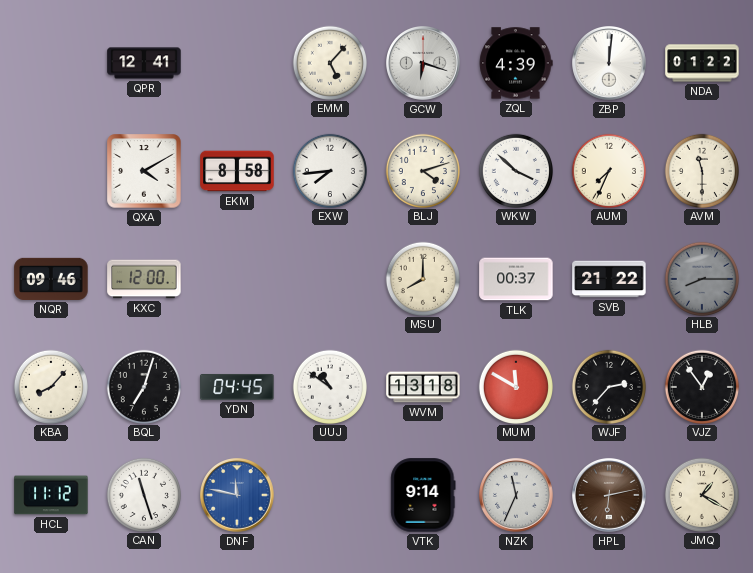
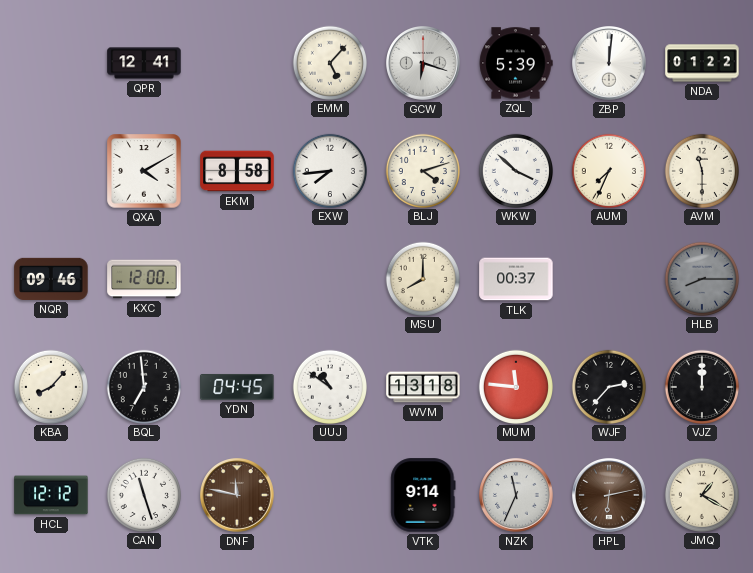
ZQL: 4:39 -> 5:39
SVB: 21:22 -> none
BQL: 7:03 -> 6:59
MUM: 11:50 -> 11:46
VJZ: 12:54 -> 12:00
HCL: 11:12 -> 12:12
DNF dial: blue -> brown
